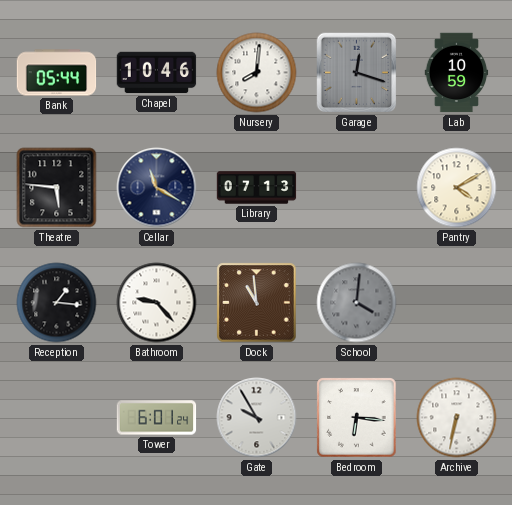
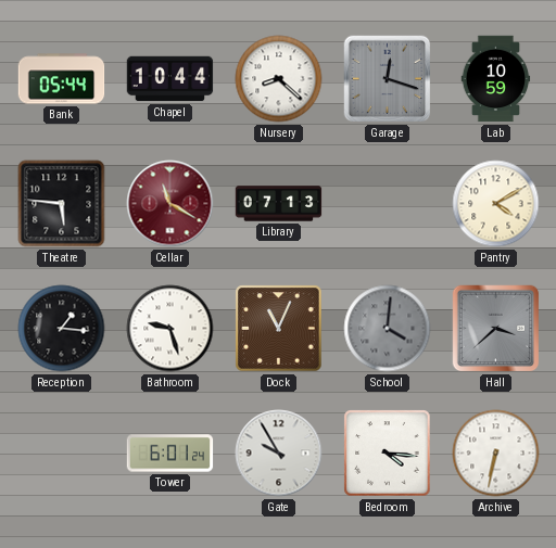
Chapel: 10:46 -> 10:44
Nursery: 8:01 -> 8:22
Cellar dial: navy -> burgundy
Bathroom: 9:23 -> 9:27
Dock: 10:59 -> 11:04
Hall: none -> 3:38
Bedroom: 6:16 -> 4:16
